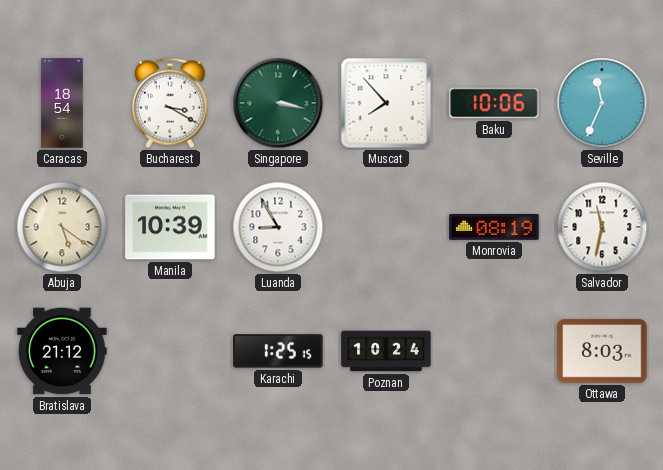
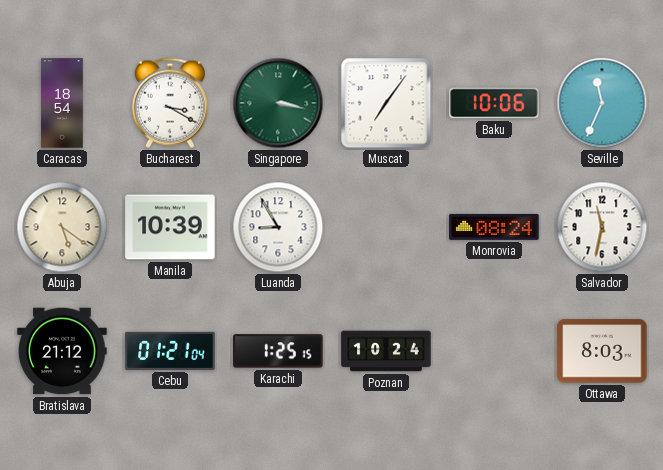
Muscat: 7:53 -> 7:06
Monrovia: 08:19 -> 08:24
Cebu: none -> 01:21
